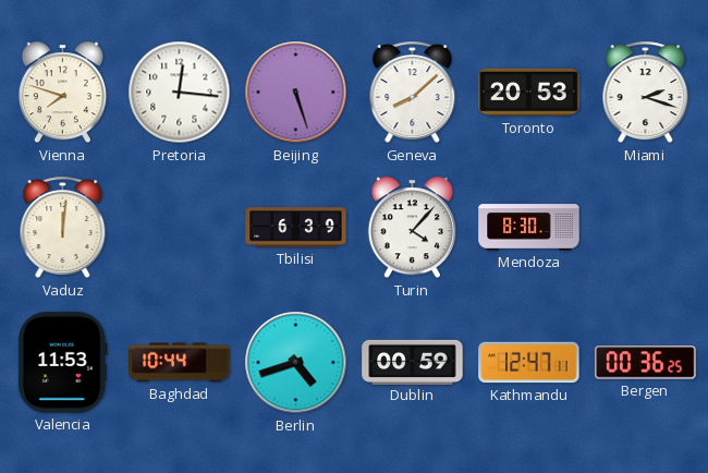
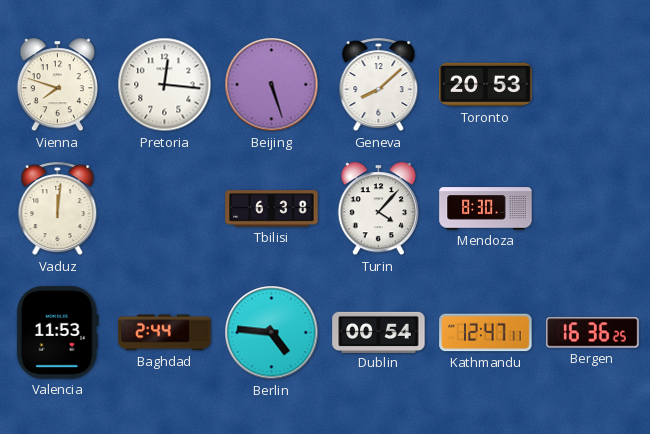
Miami: 2:18 -> none
Tbilisi: 6:39 -> 6:38
Baghdad: 10:44 -> 2:44
Berlin: 4:42 -> 4:46
Dublin: 00:59 -> 00:54
Bergen: 00:36 -> 16:36
